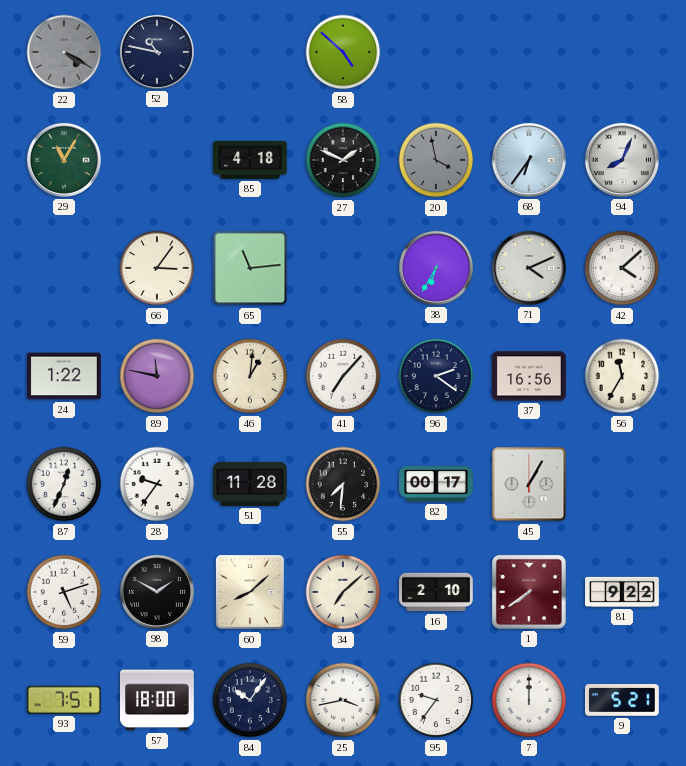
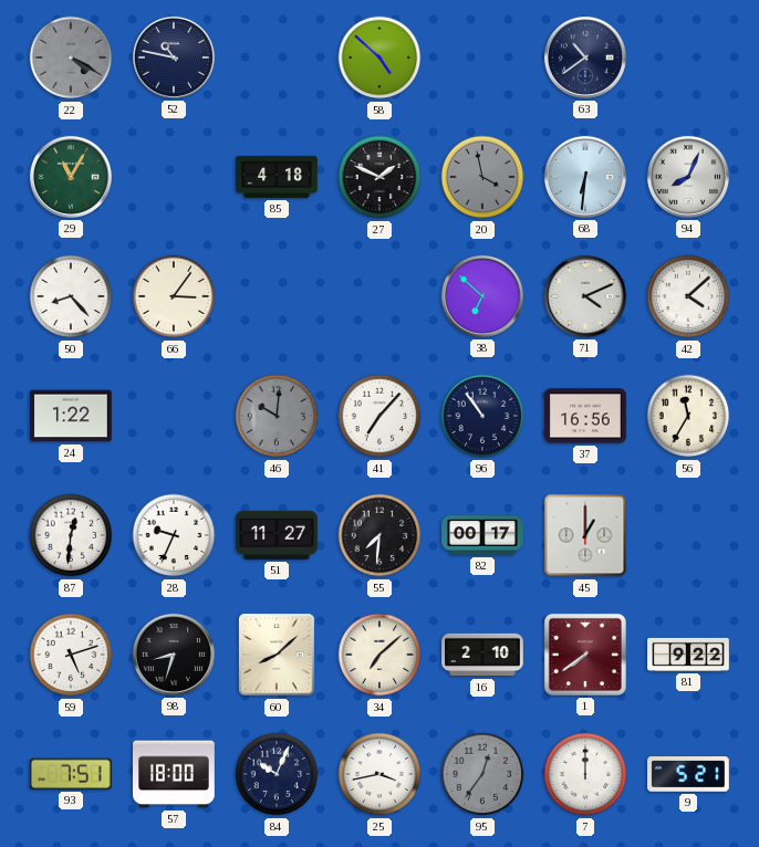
63: none -> 10:39
68: 6:36 -> 6:31
50: none -> 8:23
65: 11:14 -> none
38: 6:35 -> 6:52
89: 11:47 -> none
46: 1:01 -> 10:01
46 dial: cream -> grey
96: 2:21 -> 10:54
87: 12:34 -> 12:31
28: 9:36 -> 9:34
51: 11:28 -> 11:27
45: 1:05 -> 1:00
98: 1:50 -> 8:33
84: 10:06 -> 10:04
95: 9:36 -> 12:36
95 dial: white -> grey
